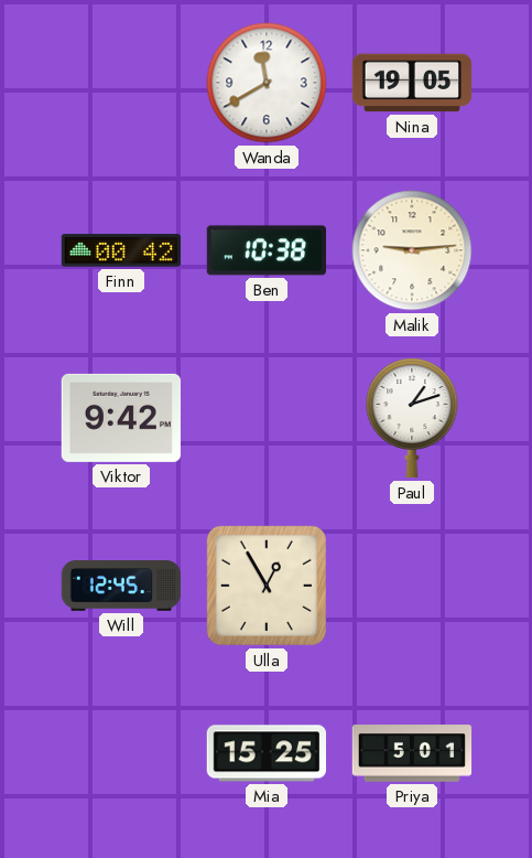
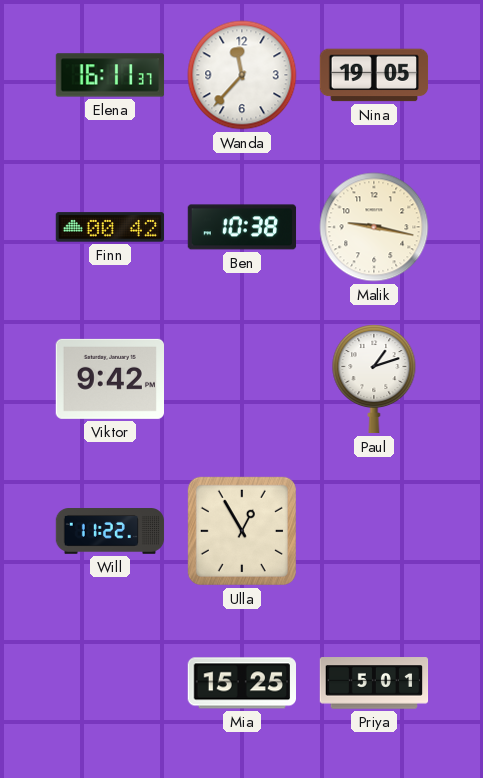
Elena: none -> 16:11
Wanda: 11:40 -> 11:37
Malik: 9:14 -> 9:17
Will: 12:45 -> 11:22
